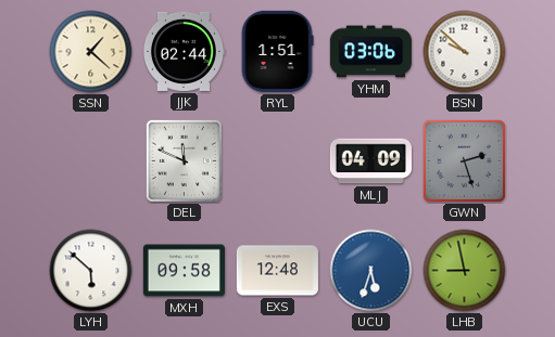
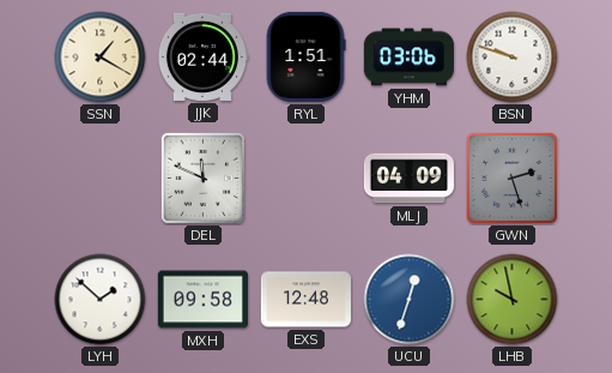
SSN: 1:22 -> 1:20
BSN: 9:52 -> 9:48
LYH: 5:52 -> 1:52
UCU: 5:33 -> 12:33
LHB: 8:58 -> 9:58
